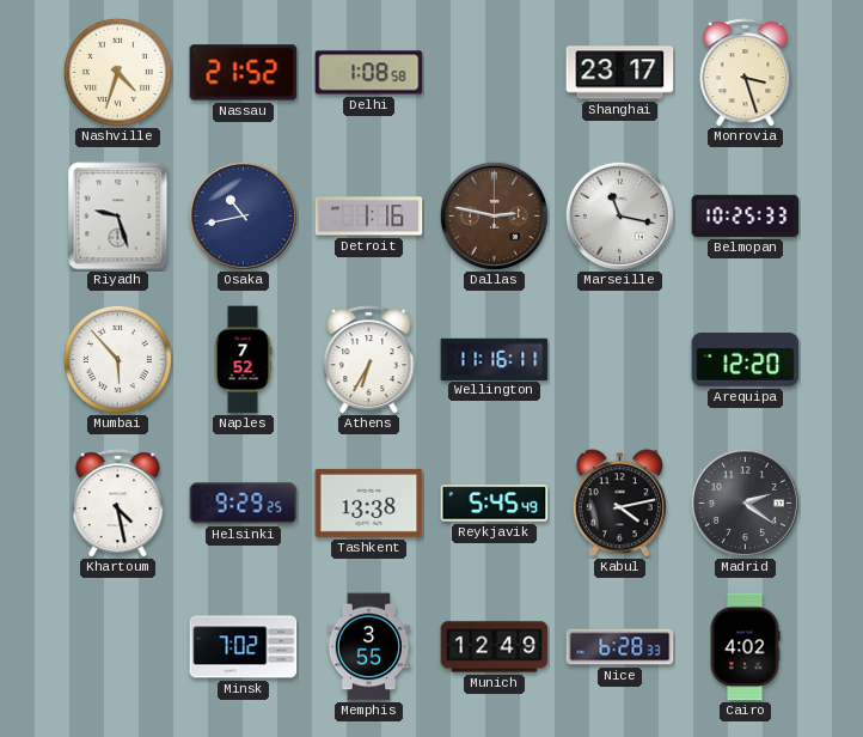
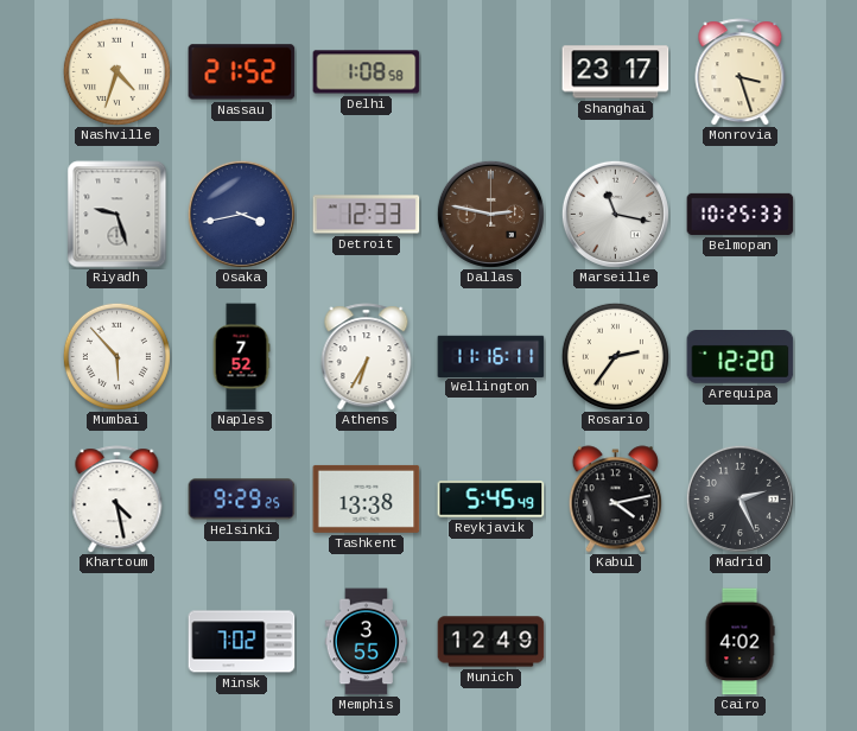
Osaka: 10:43 -> 3:43
Detroit: 1:16 -> 12:33
Rosario: none -> 2:36
Madrid: 2:21 -> 2:26
Nice: 6:28 -> none
